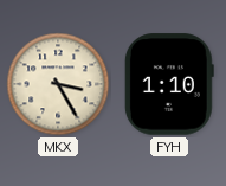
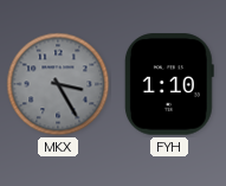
MKX dial: cream -> grey
